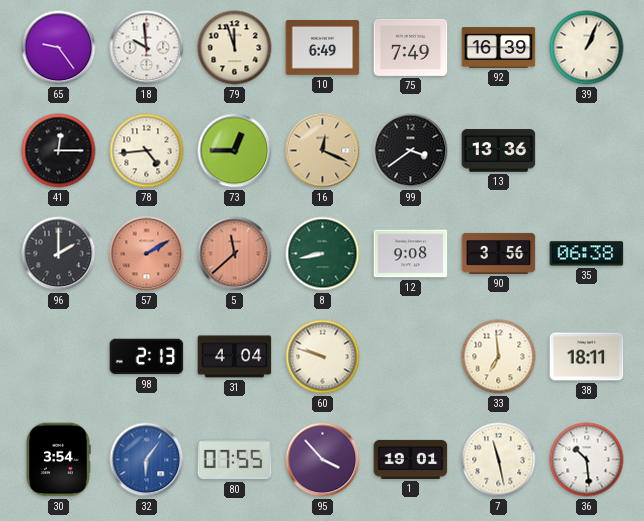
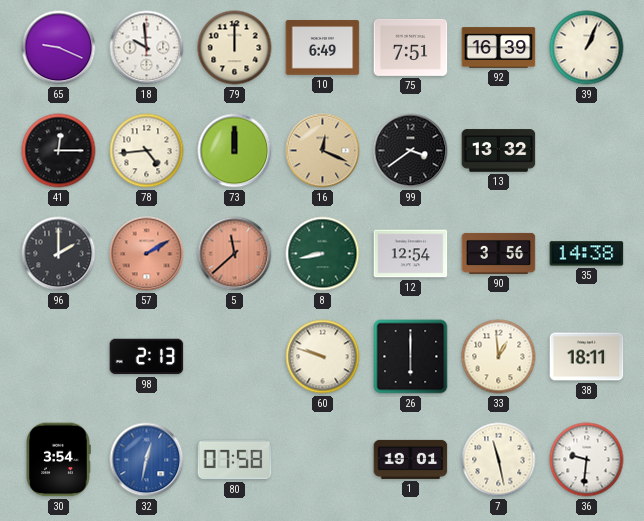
65: 9:24 -> 9:19
79: 11:57 -> 12:00
75: 7:49 -> 7:51
73: 12:45 -> 12:00
13: 13:36 -> 13:32
12: 9:08 -> 12:54
35: 06:38 -> 14:38
31: 4:04 -> none
26: none -> 6:00
33: 6:59 -> 12:59
32: 6:06 -> 12:32
80: 07:55 -> 07:58
95: 3:53 -> none
36: 10:29 -> 9:31
